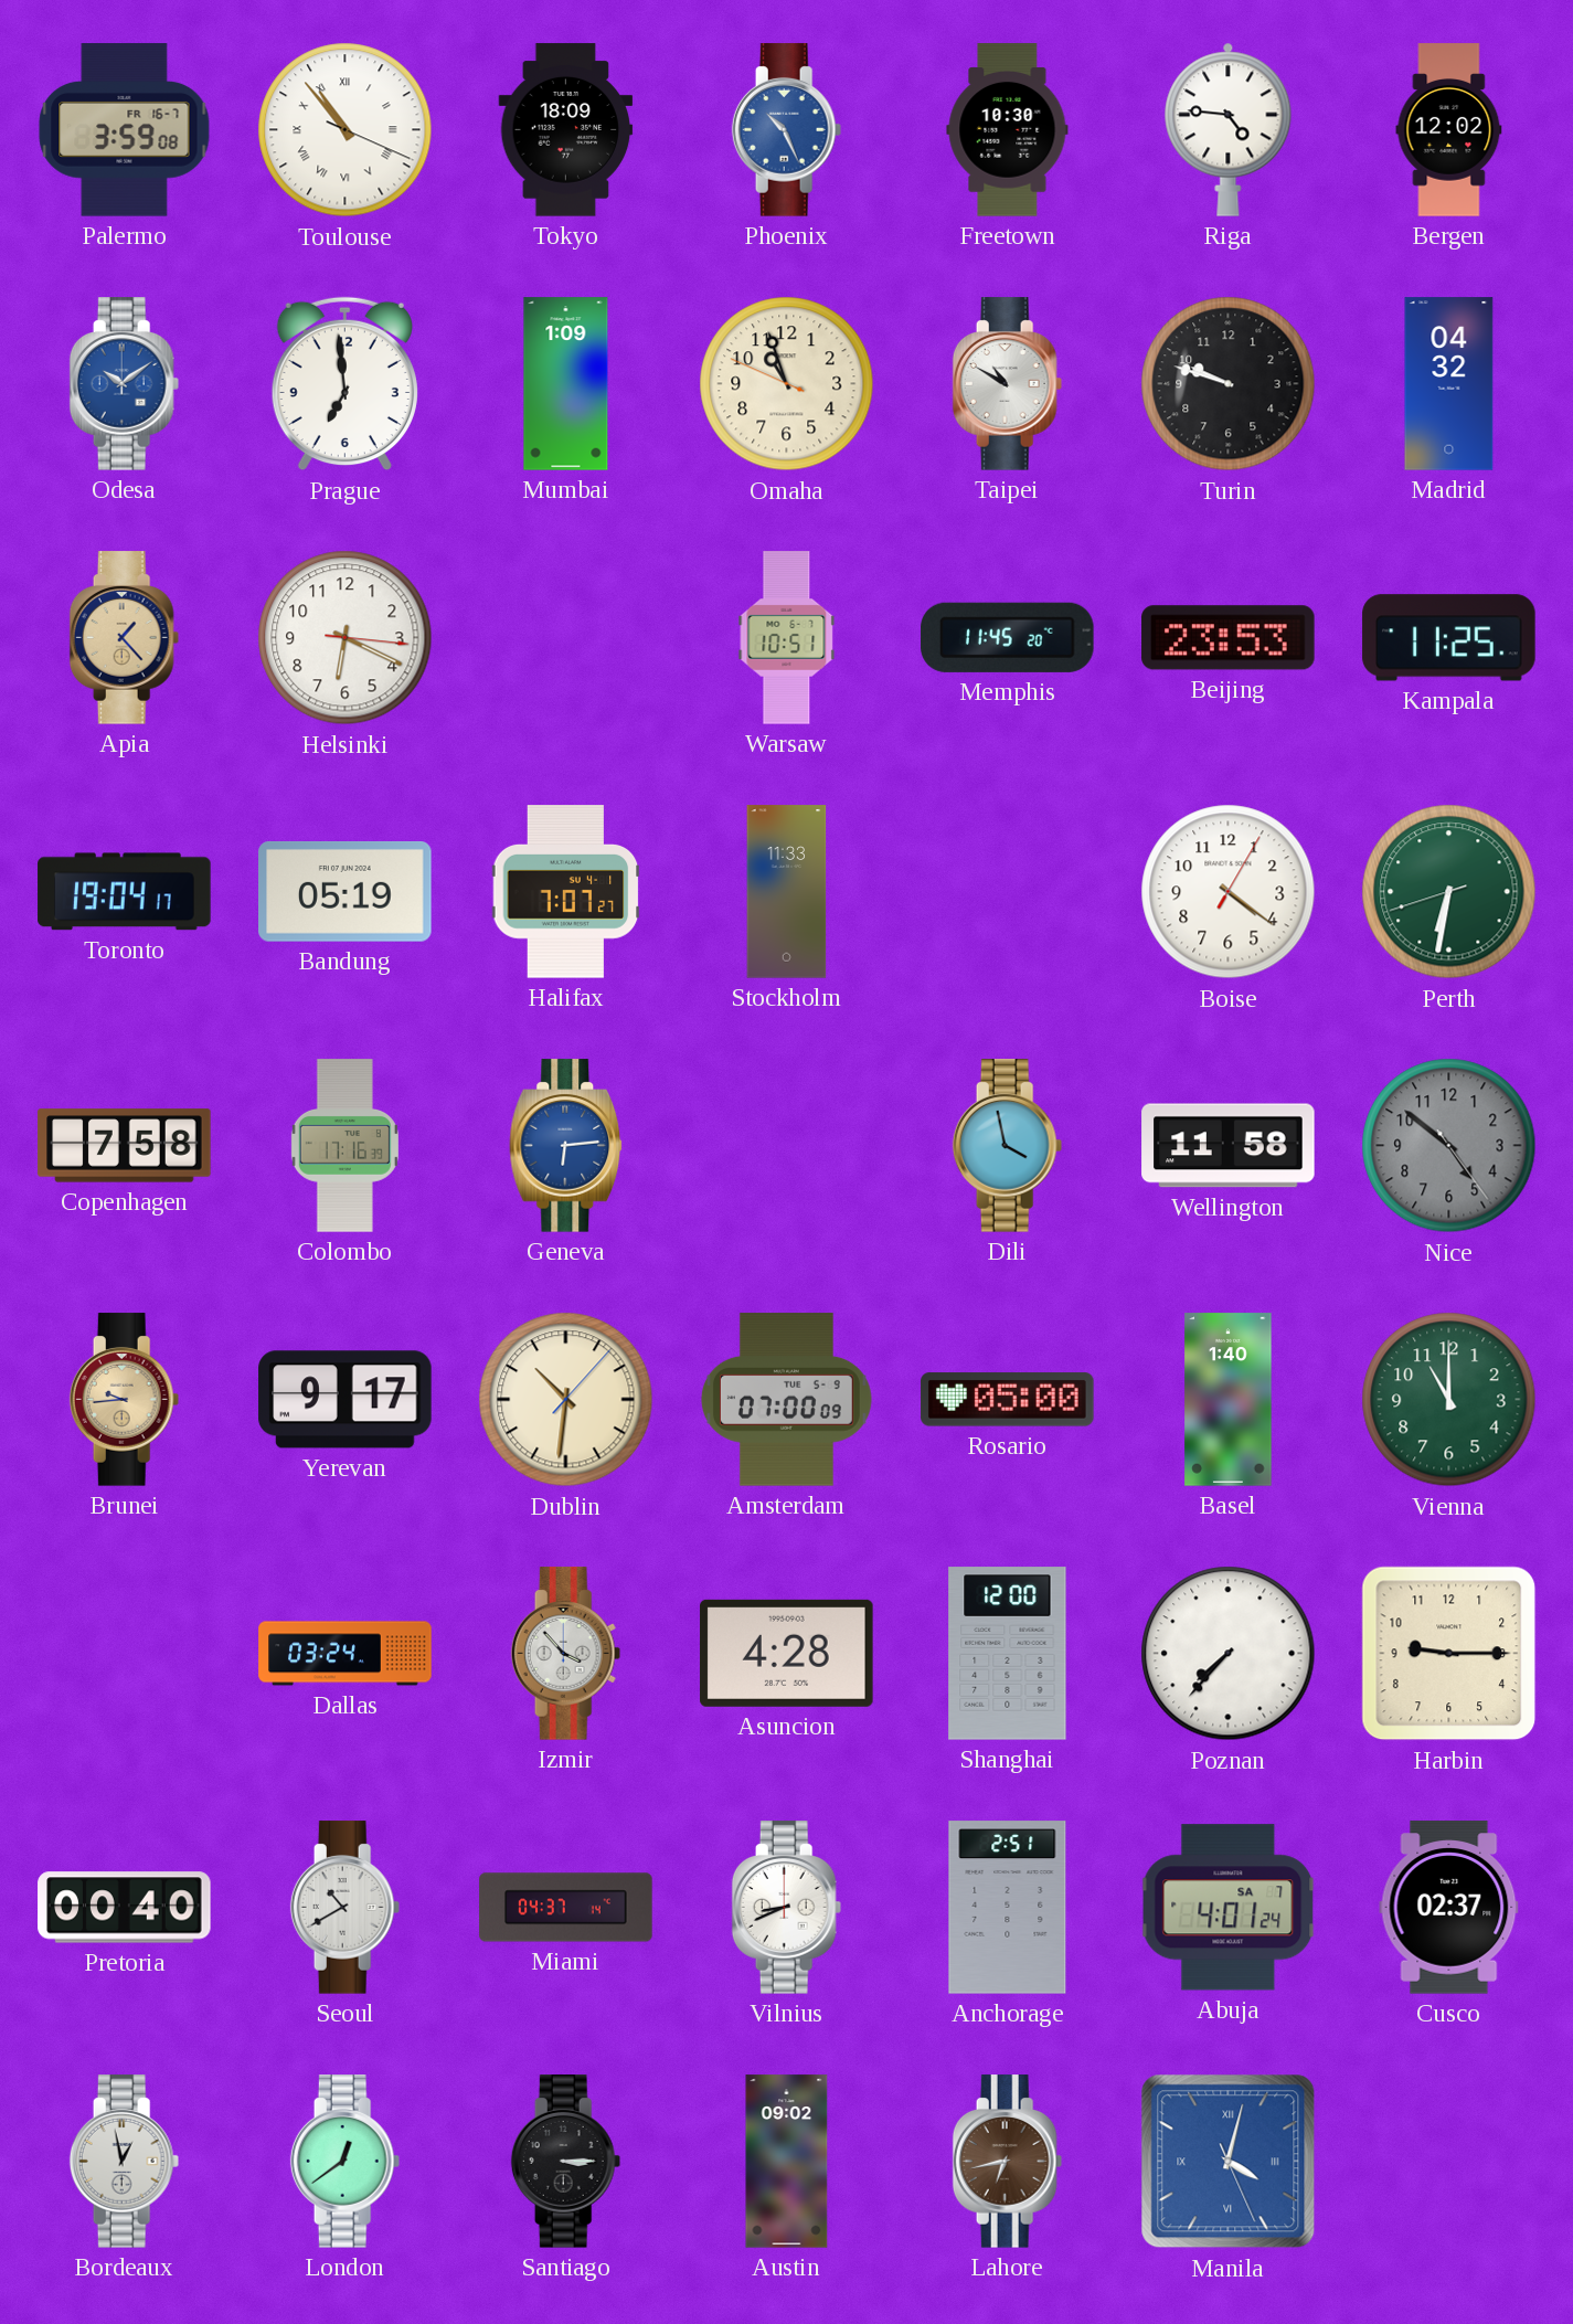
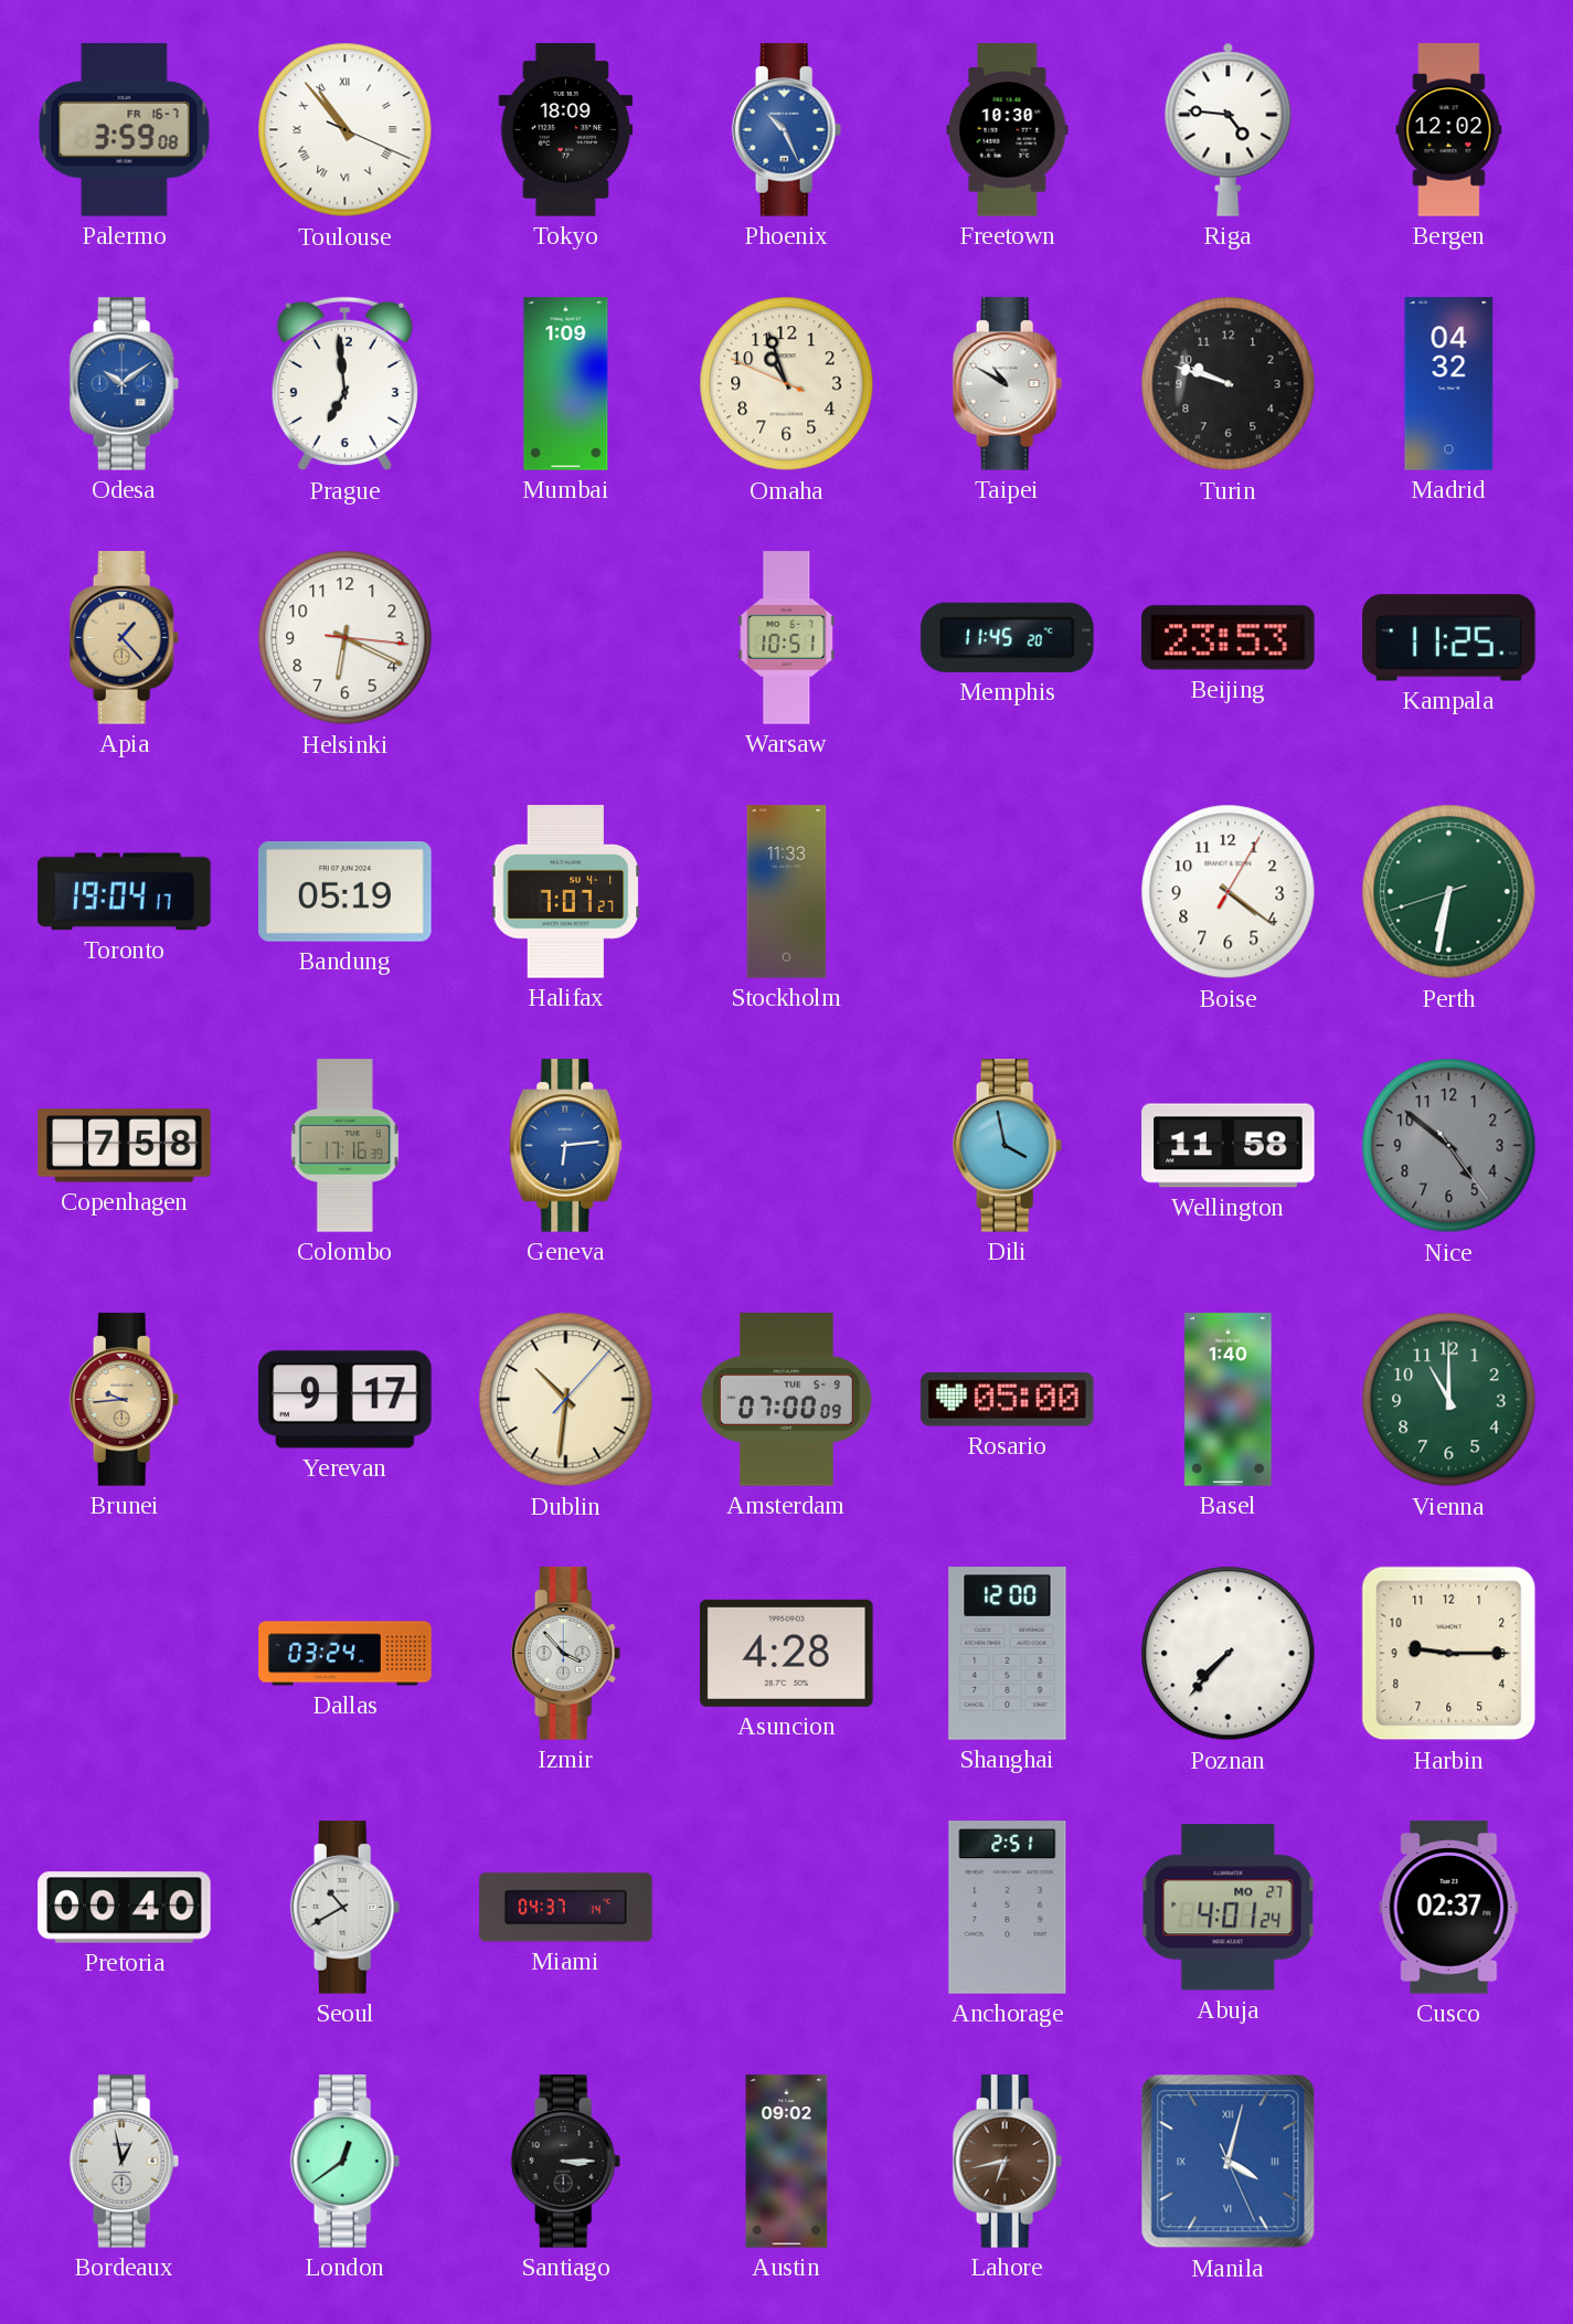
Vilnius: 8:41 -> none
Abuja date: SA 7 -> MO 27
